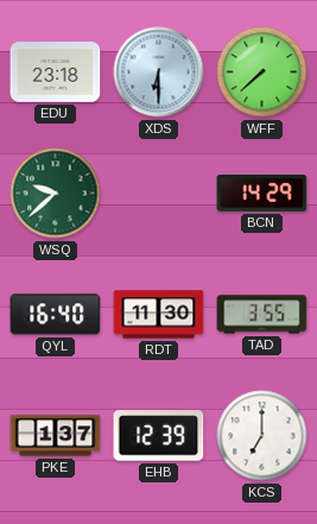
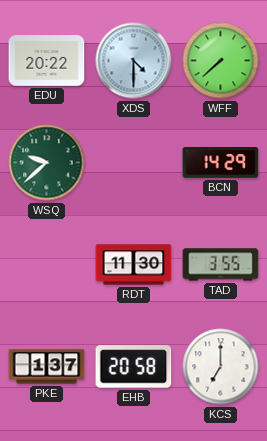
EDU: 23:18 -> 20:22
XDS: 6:30 -> 4:30
QYL: 16:40 -> none
EHB: 12:39 -> 20:58
